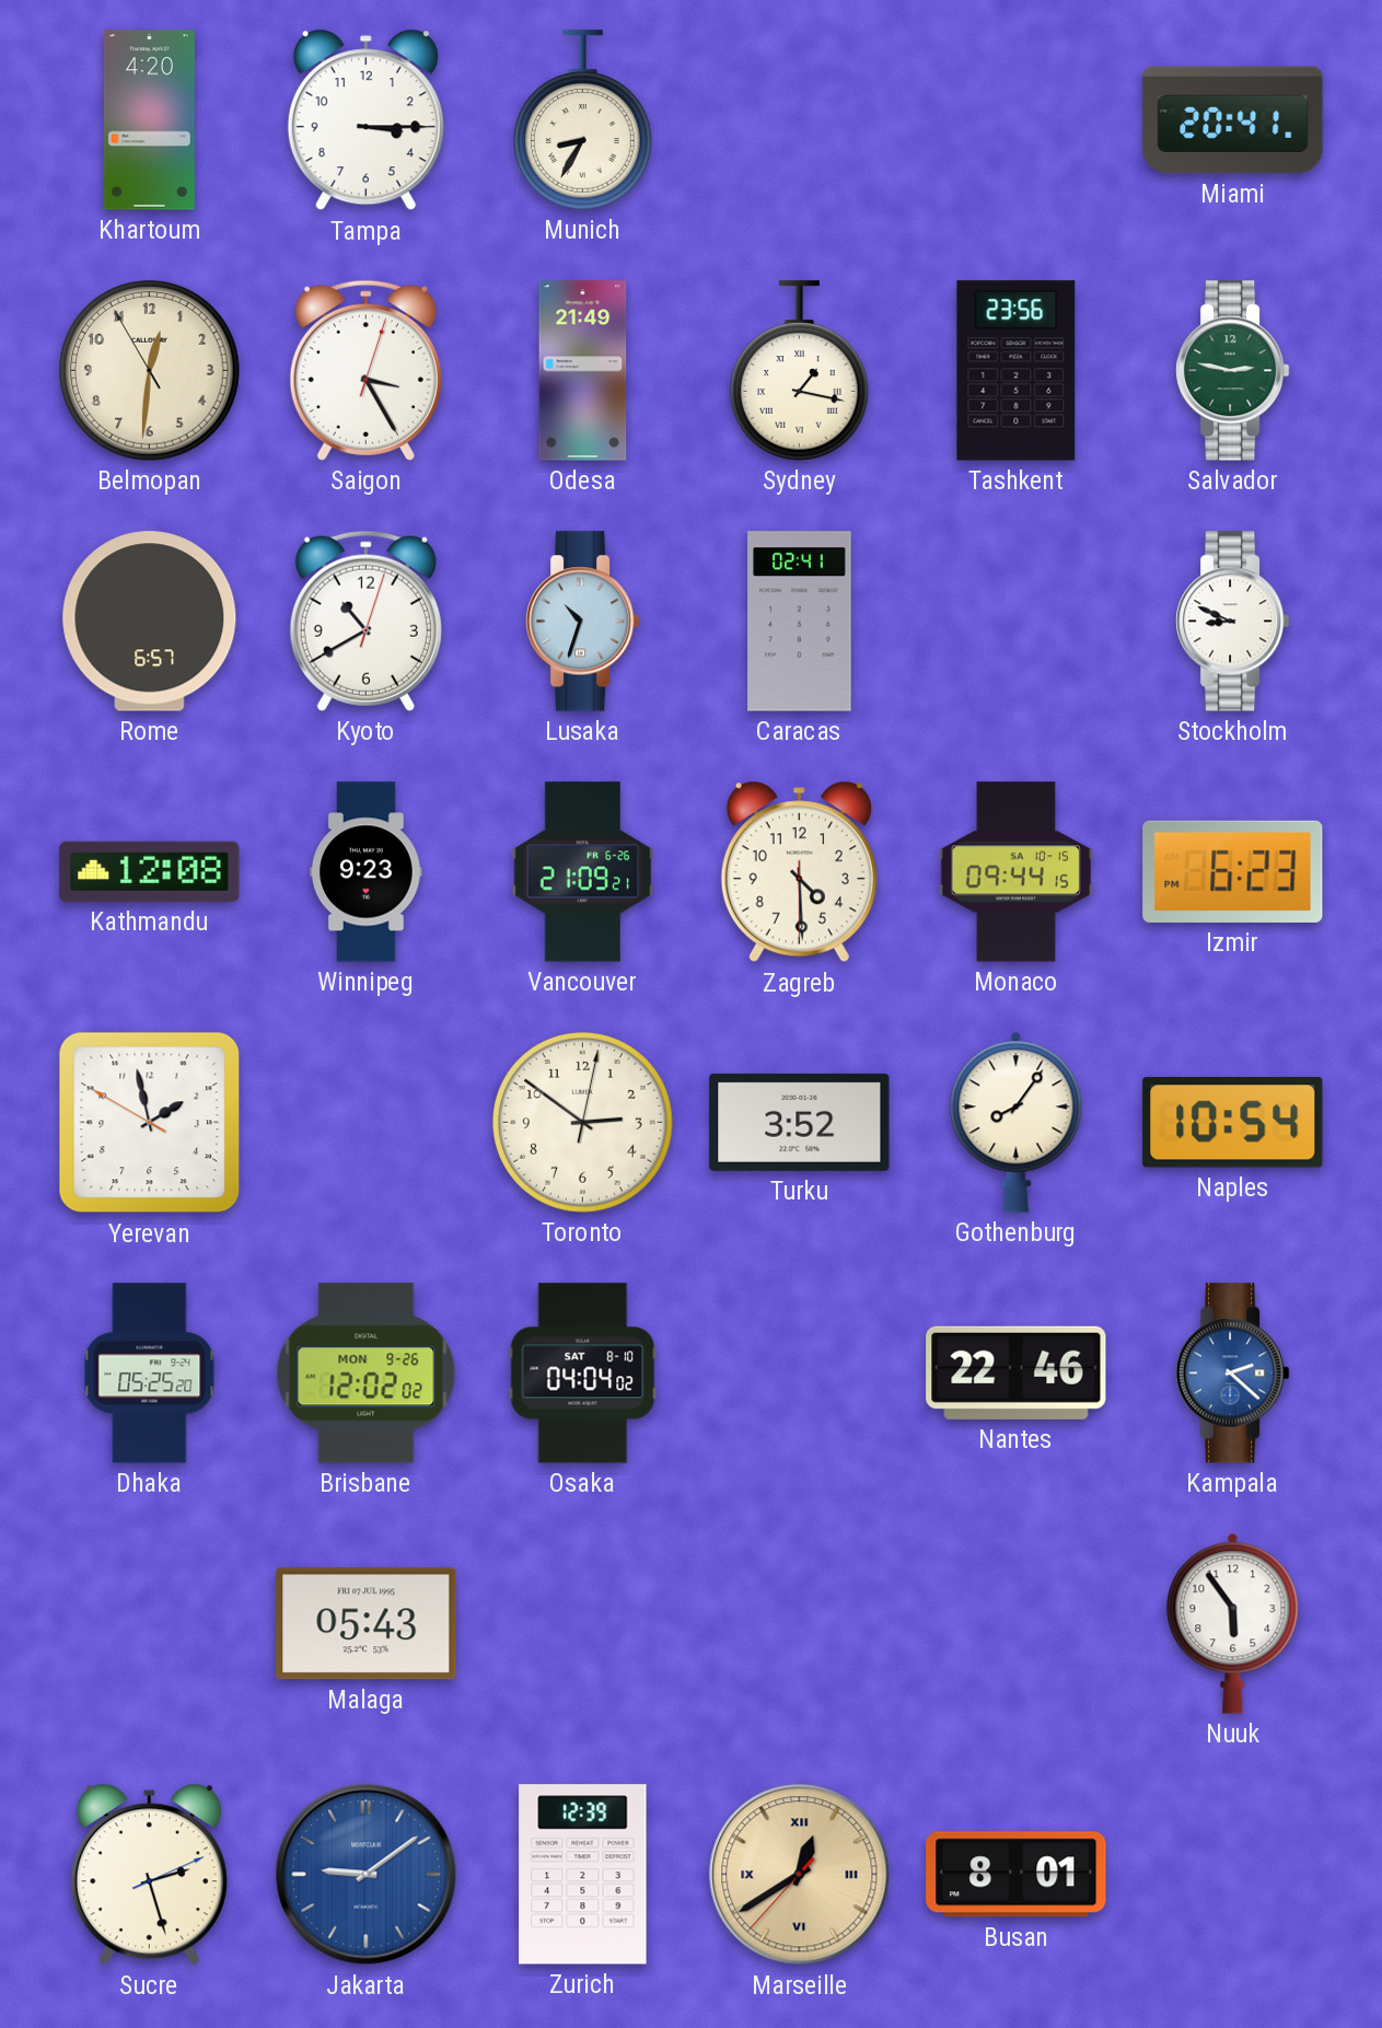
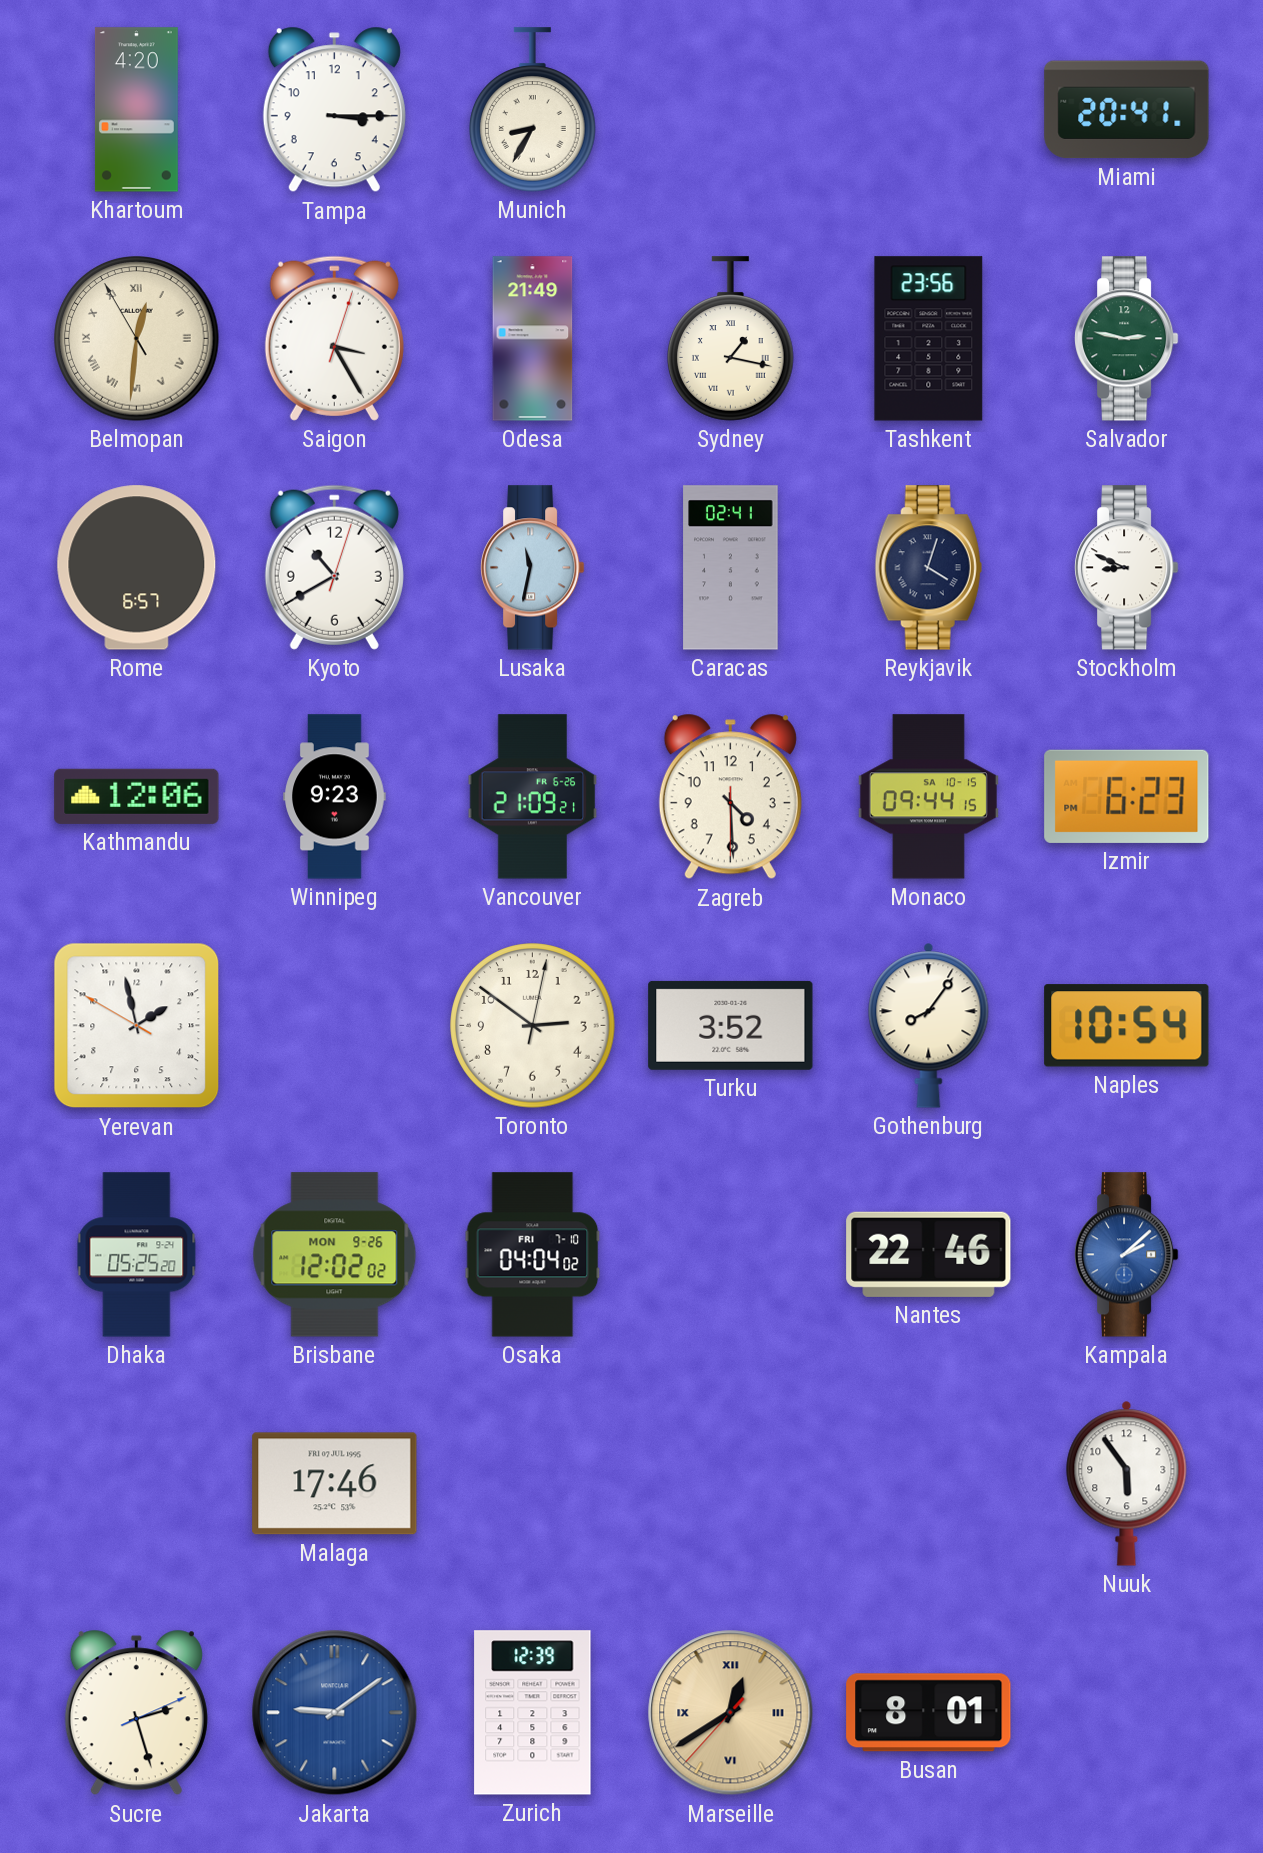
Belmopan numerals: Arabic -> Roman
Lusaka: 10:33 -> 11:32
Reykjavik: none -> 4:03
Kathmandu: 12:08 -> 12:06
Osaka date: SAT 8-10 -> FRI 7-10
Kampala: 2:22 -> 2:08
Malaga: 05:43 -> 17:46
